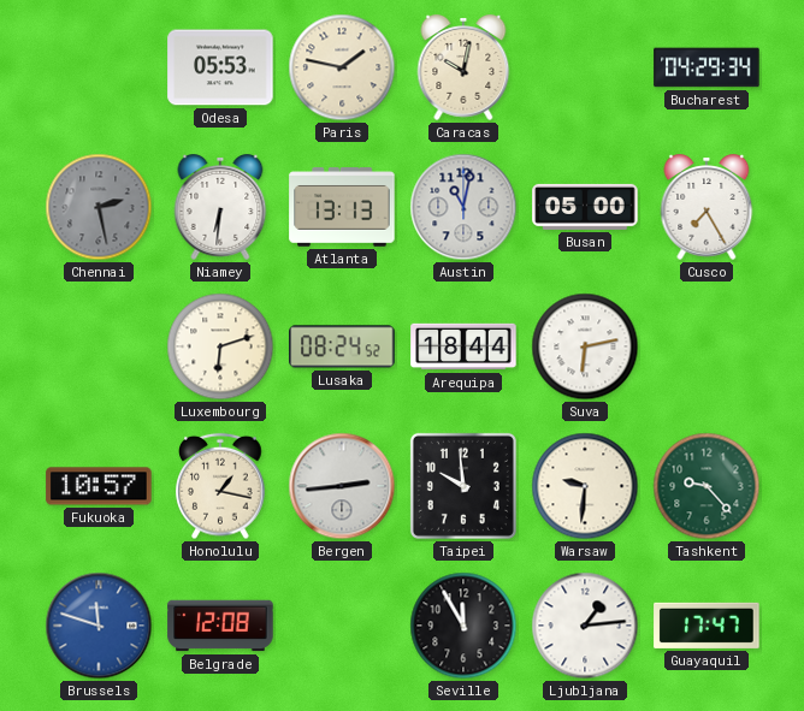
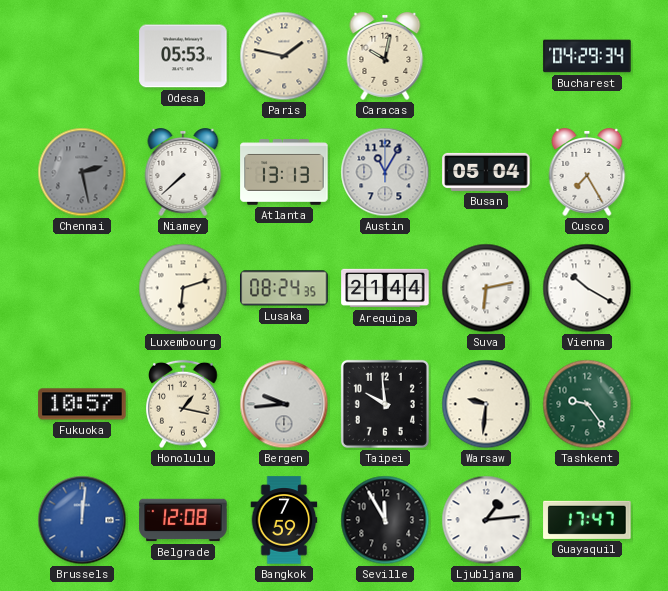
Niamey: 6:31 -> 7:38
Austin: 11:02 -> 11:05
Busan: 05:00 -> 05:04
Lusaka: 08:24:52 -> 08:24:35
Arequipa: 18:44 -> 21:44
Vienna: none -> 10:20
Bergen: 2:44 -> 9:44
Tashkent: 9:23 -> 9:24
Brussels: 11:48 -> 12:01
Bangkok: none -> 7:59
